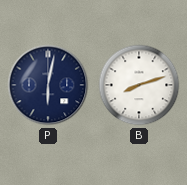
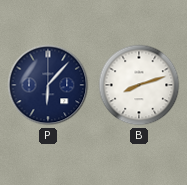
P: 6:02 -> 6:07
